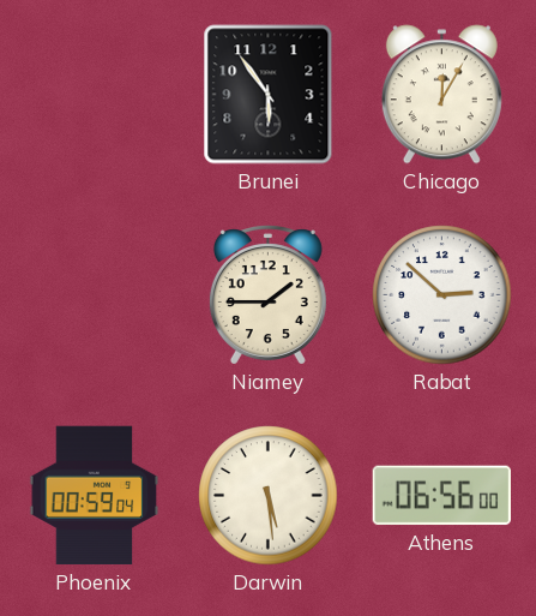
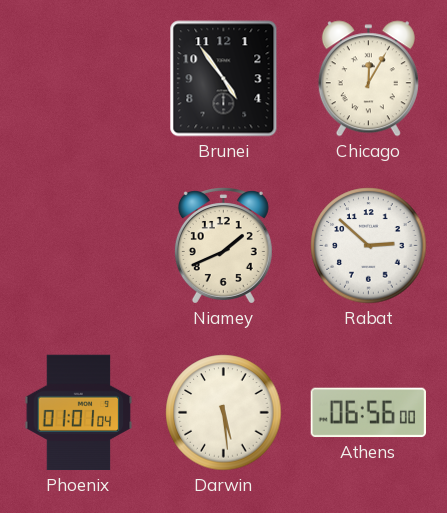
Brunei: 5:54 -> 4:54
Niamey: 1:45 -> 1:41
Phoenix: 00:59 -> 01:01
